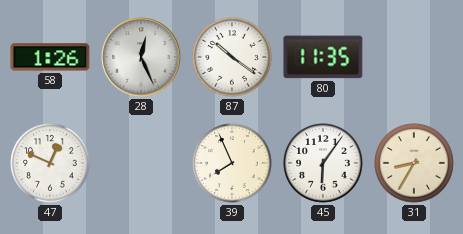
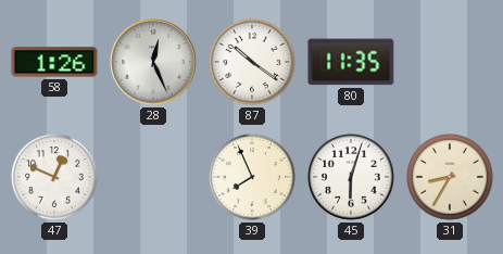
45: 6:06 -> 6:03
